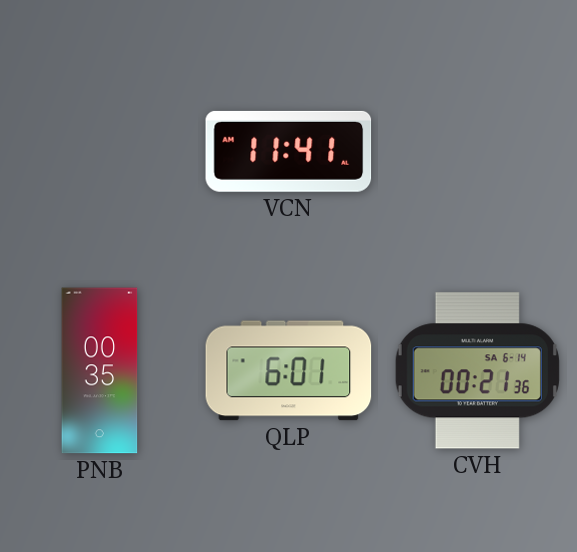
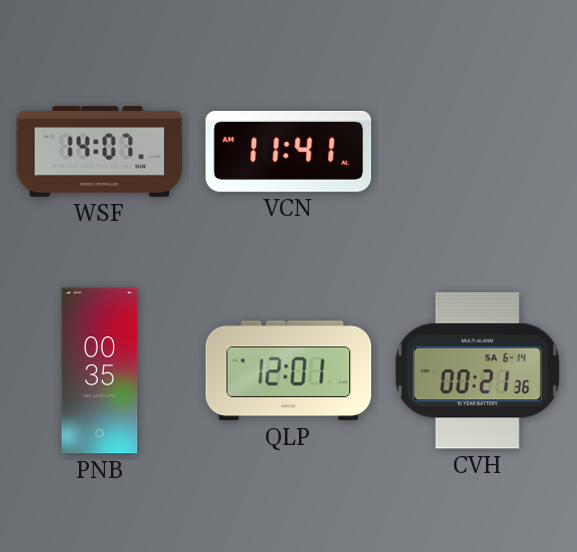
WSF: none -> 14:07
QLP: 6:01 -> 12:01
